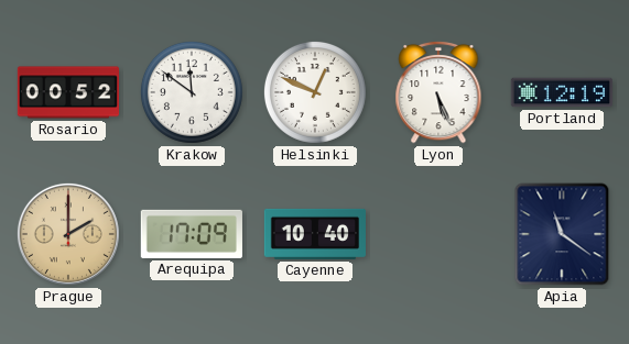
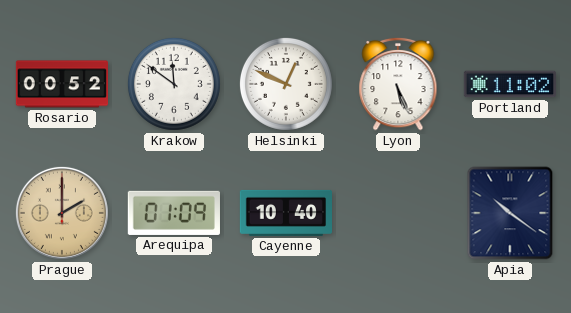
Portland: 12:19 -> 11:02
Arequipa: 17:09 -> 01:09
Apia: 11:21 -> 10:21
